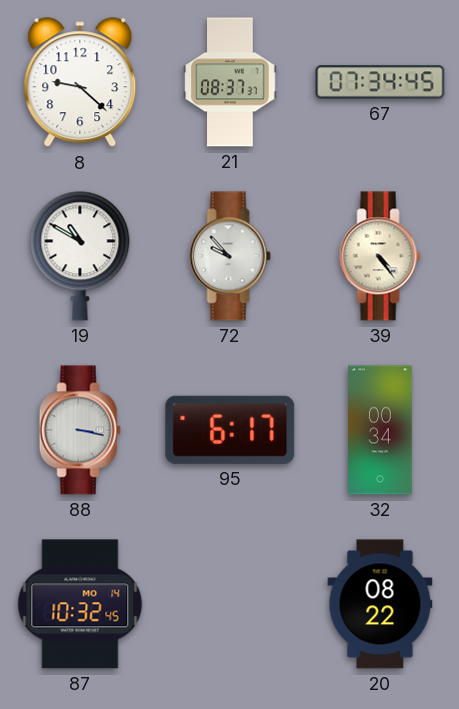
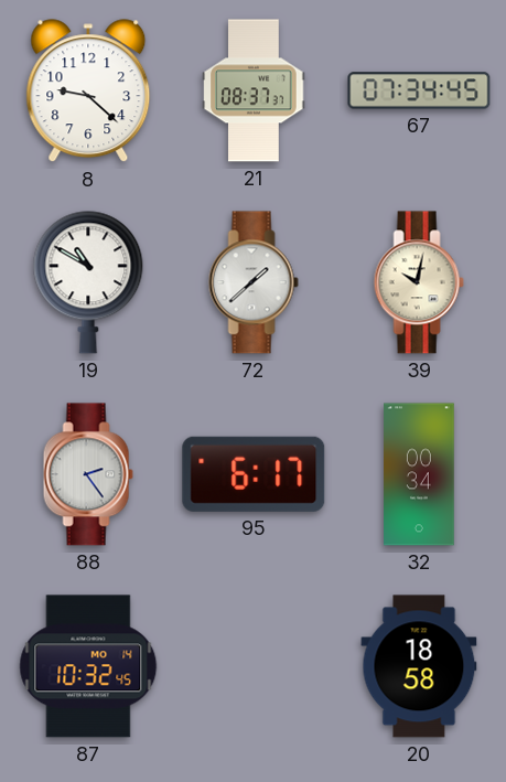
72: 9:53 -> 1:38
39: 4:24 -> 10:02
88: 3:17 -> 2:24
20: 08:22 -> 18:58
